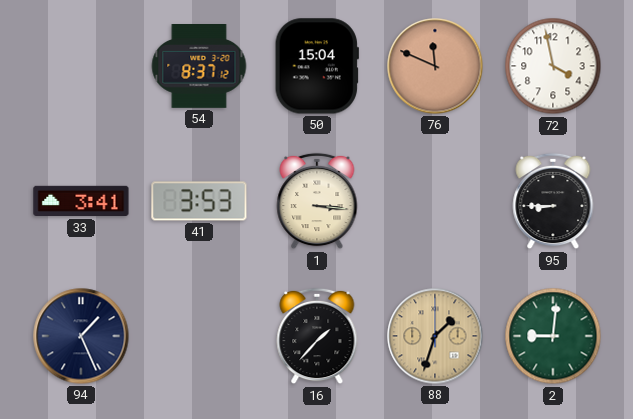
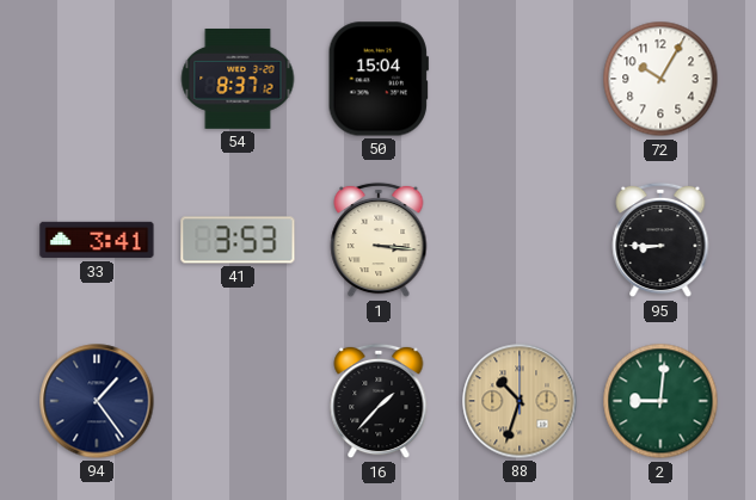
76: 11:49 -> none
72: 3:58 -> 10:05
94: 1:26 -> 1:24
88: 1:33 -> 10:33
